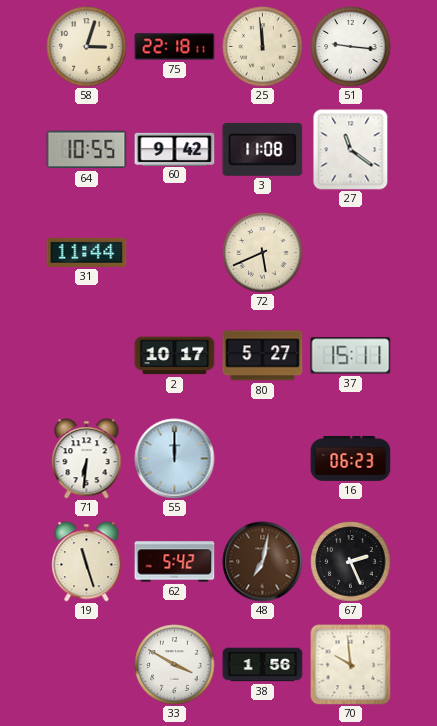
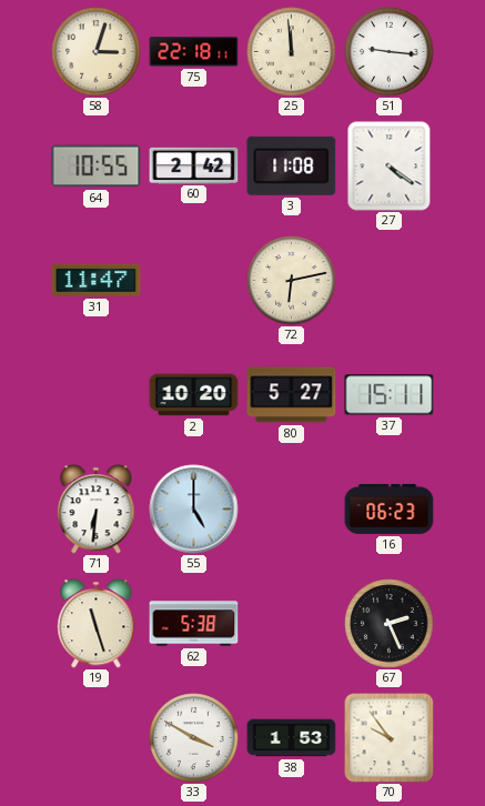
60: 9:42 -> 2:42
27: 11:21 -> 4:21
31: 11:44 -> 11:47
72: 5:41 -> 6:13
2: 10:17 -> 10:20
55: 12:00 -> 5:00
62: 5:42 -> 5:38
48: 7:02 -> none
38: 1:56 -> 1:53
70: 9:59 -> 9:54
